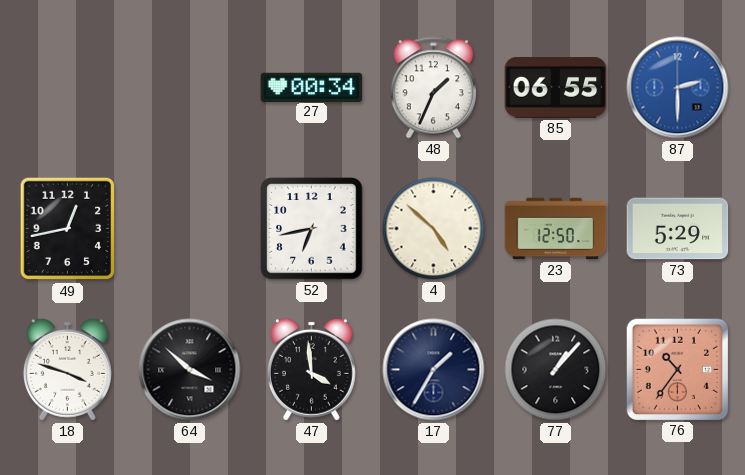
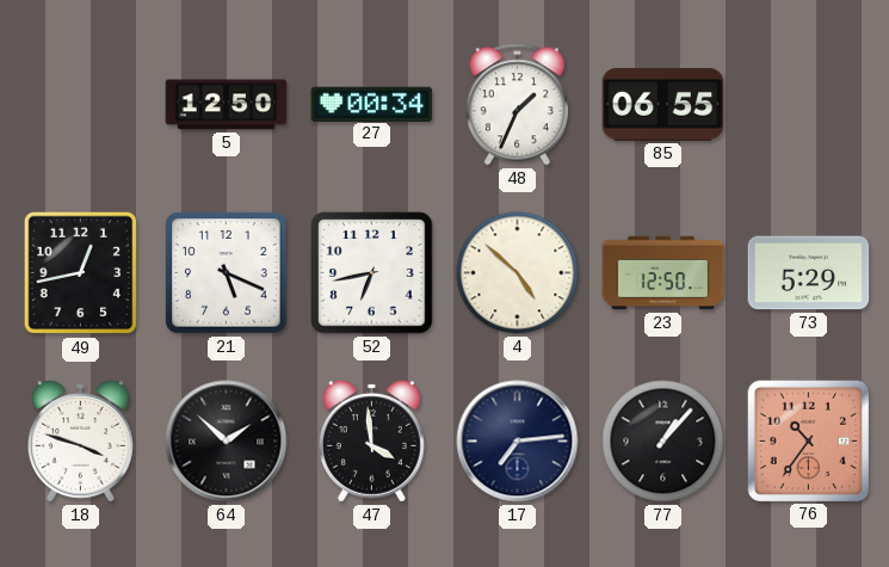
5: none -> 12:50
87: 2:30 -> none
21: none -> 5:19
64: 3:52 -> 1:52
17: 1:35 -> 7:14
